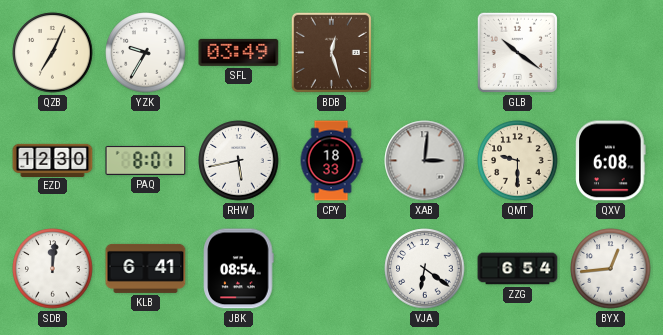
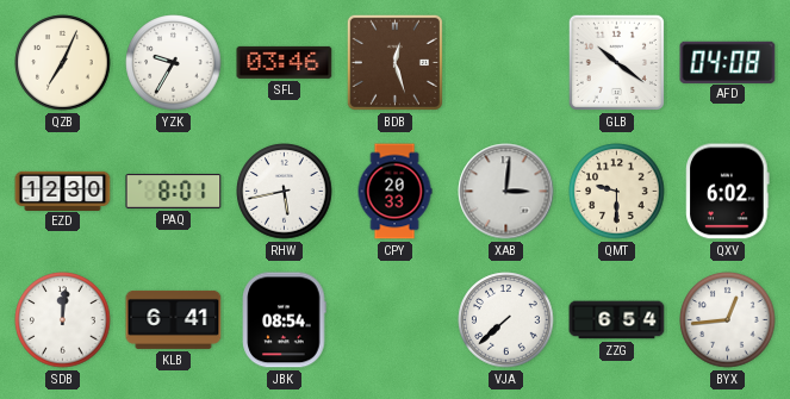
SFL: 03:49 -> 03:46
AFD: none -> 04:08
CPY: 18:33 -> 20:33
QXV: 6:08 -> 6:02
VJA: 6:21 -> 7:38
